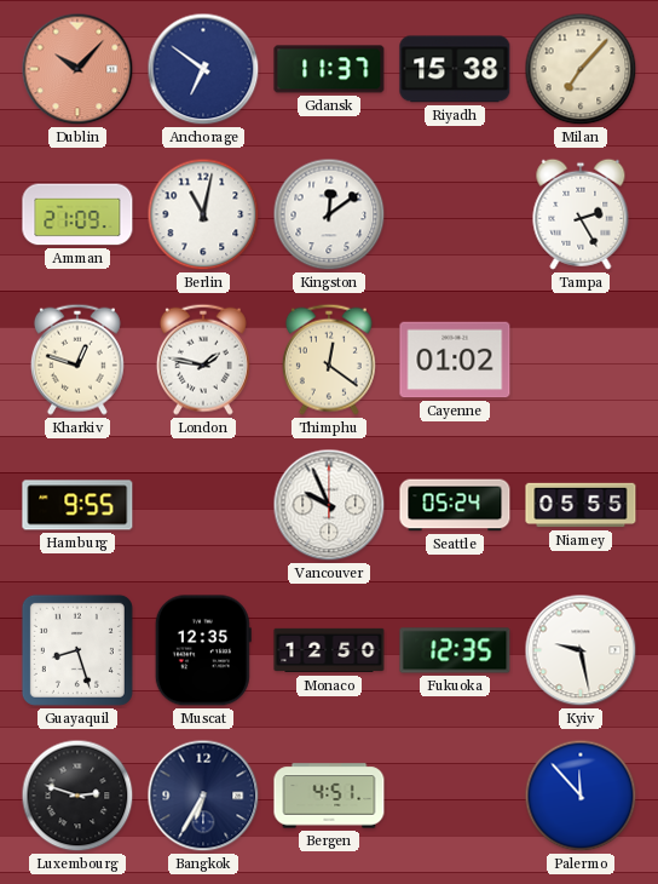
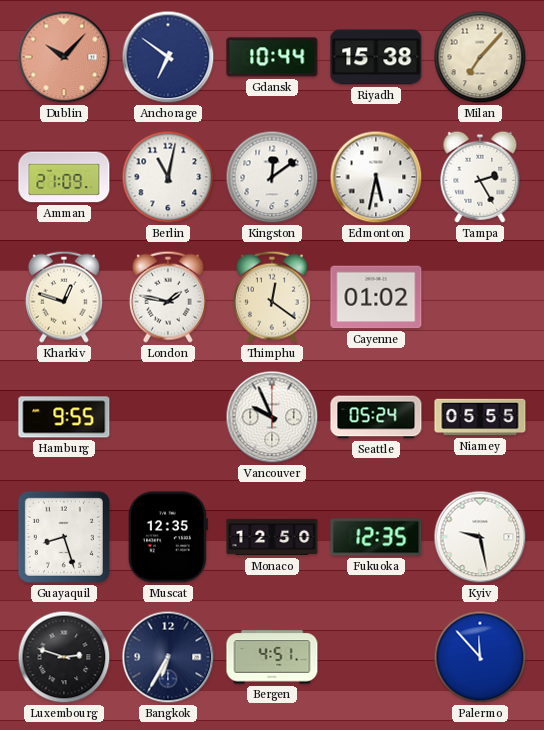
Gdansk: 11:37 -> 10:44
Edmonton: none -> 5:32
